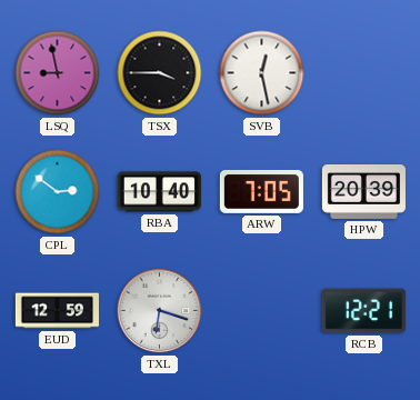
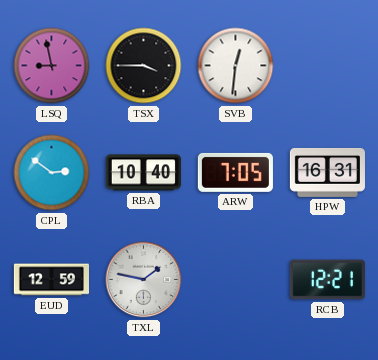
SVB: 12:28 -> 12:31
HPW: 20:39 -> 16:31
TXL: 6:18 -> 1:47
